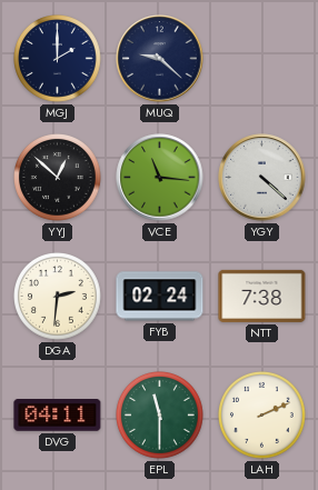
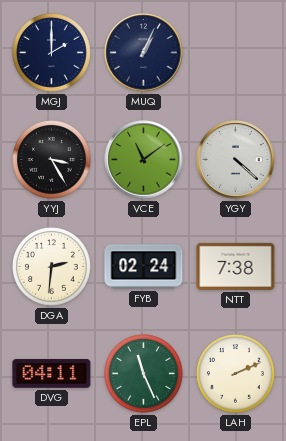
MUQ: 9:22 -> 1:04
YYJ: 12:52 -> 3:25
VCE: 11:16 -> 11:09
EPL: 11:30 -> 11:26
